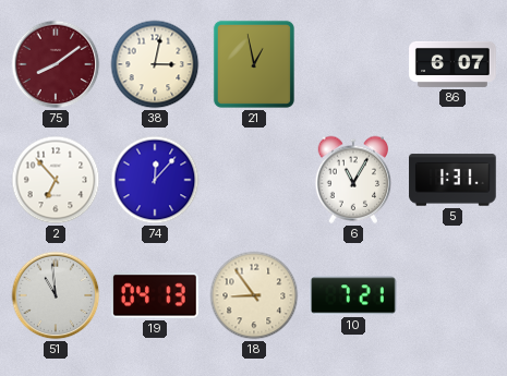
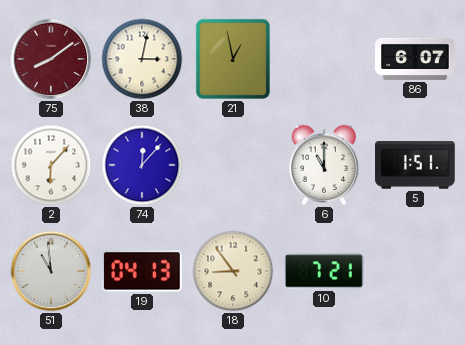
2: 6:53 -> 6:07
6: 11:05 -> 11:00
5: 1:31 -> 1:51
